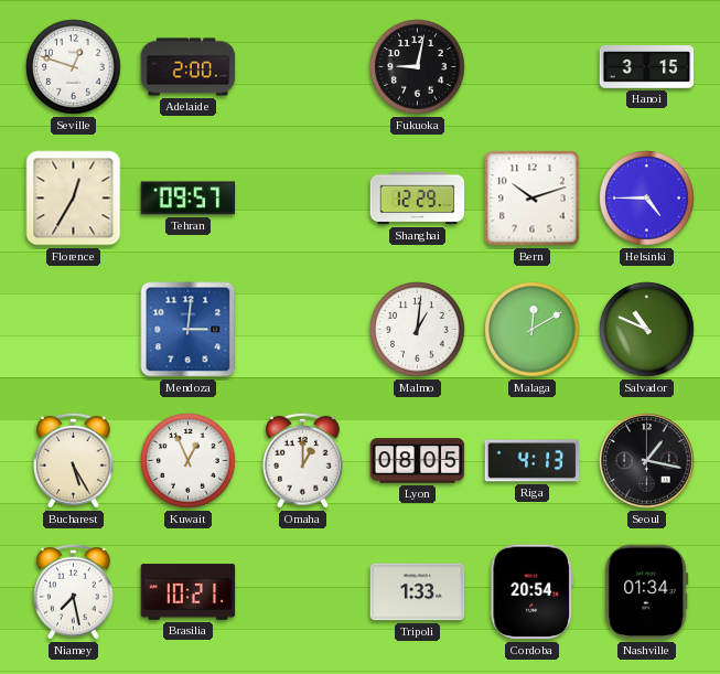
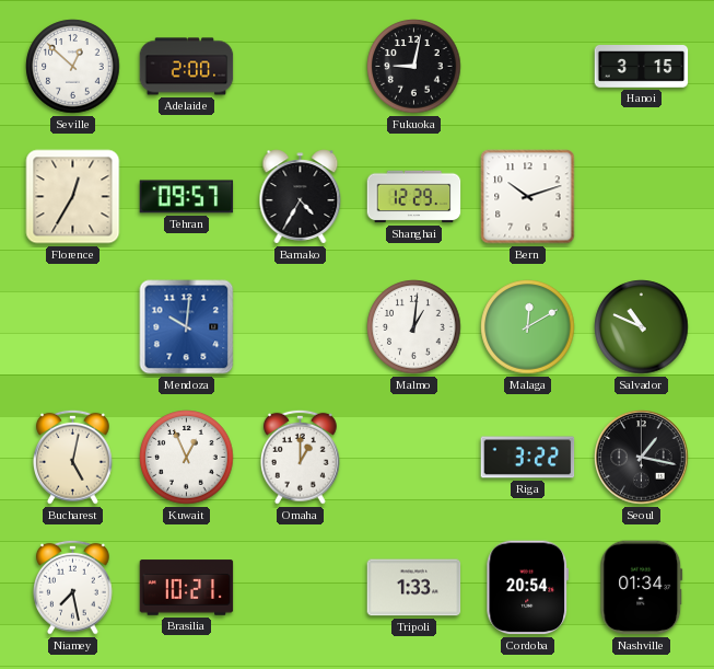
Seville: 12:48 -> 12:52
Bamako: none -> 4:35
Helsinki: 4:45 -> none
Mendoza: 3:01 -> 10:01
Bucharest: 5:25 -> 5:02
Lyon: 08:05 -> none
Riga: 4:13 -> 3:22
